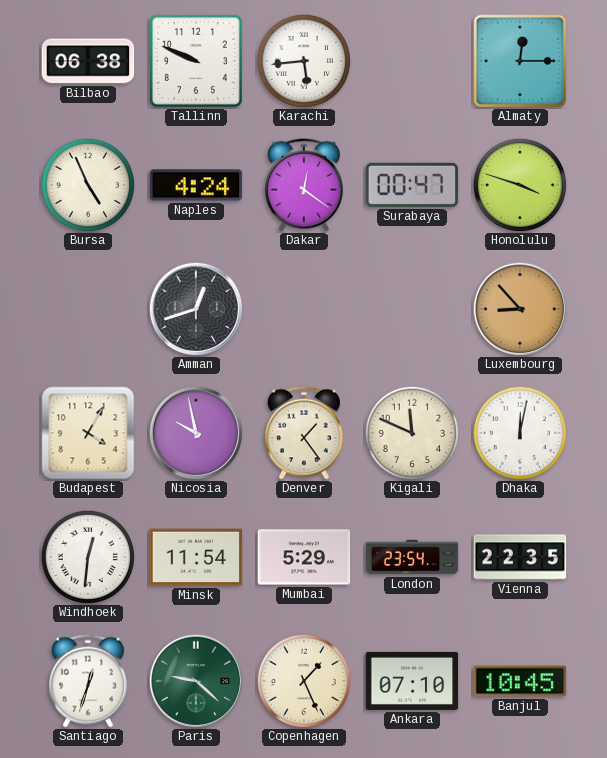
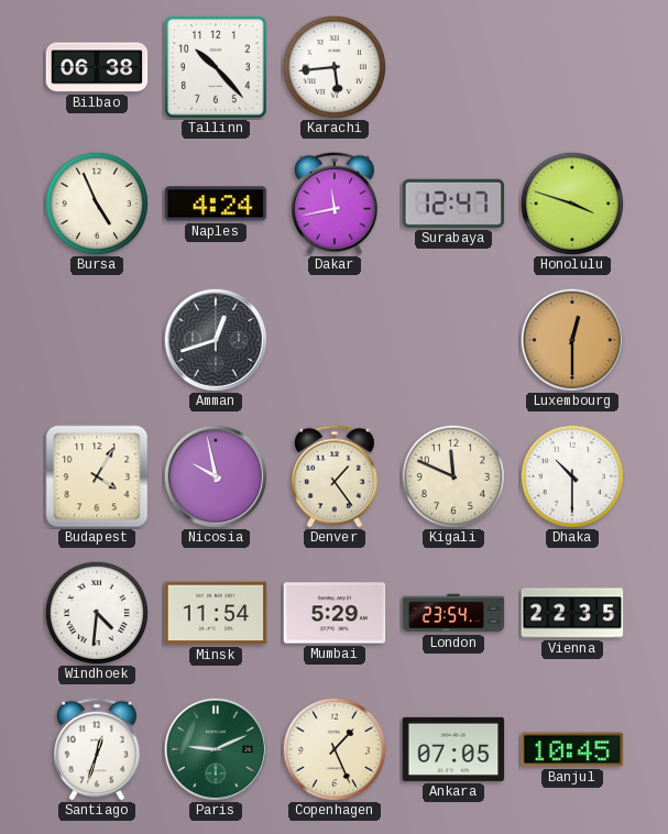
Tallinn: 9:49 -> 10:23
Almaty: 12:15 -> none
Dakar: 12:21 -> 11:43
Surabaya: 00:47 -> 12:47
Luxembourg: 8:53 -> 12:30
Dhaka: 12:02 -> 10:30
Windhoek: 12:31 -> 4:31
Paris: 9:22 -> 9:11
Ankara: 07:10 -> 07:05
